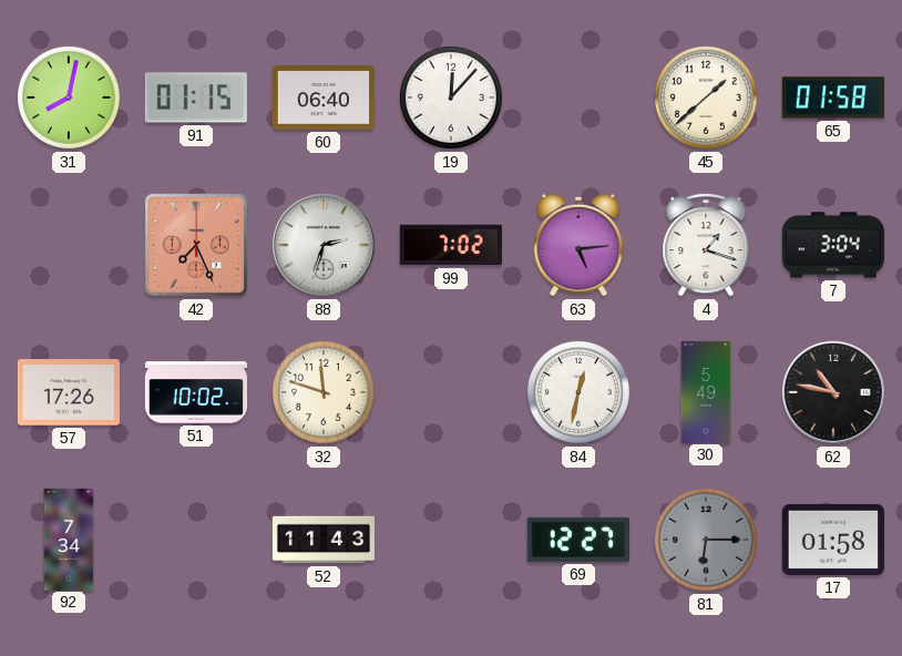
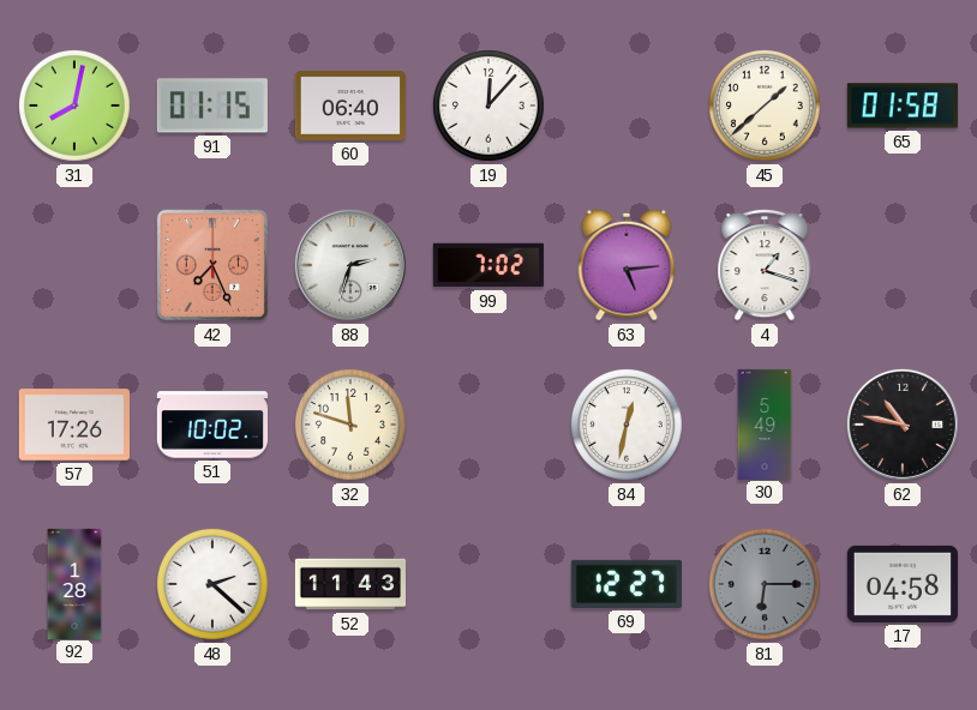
7: 3:04 -> none
92: 7:34 -> 1:28
48: none -> 2:22
17: 01:58 -> 04:58
